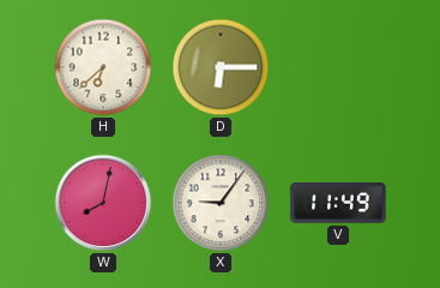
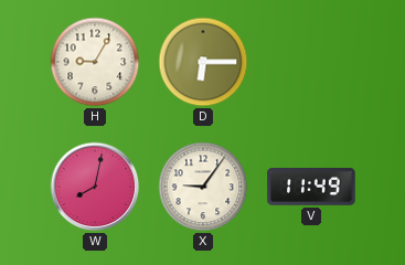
H: 6:38 -> 9:05
